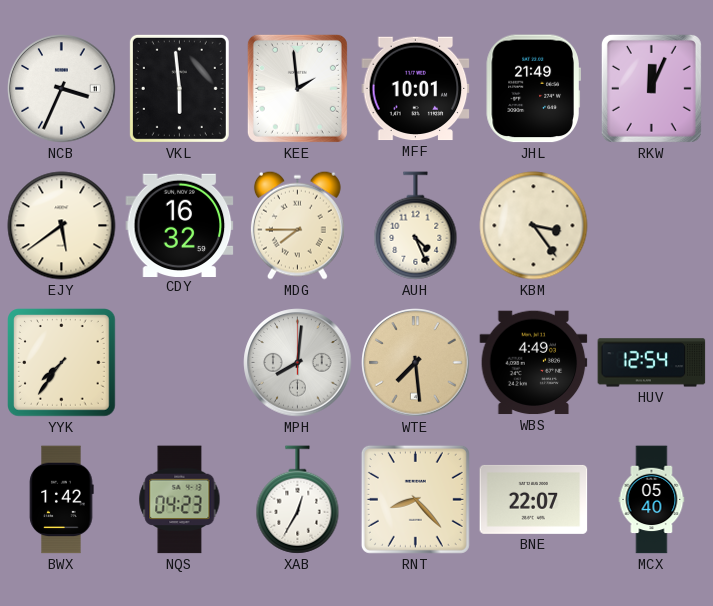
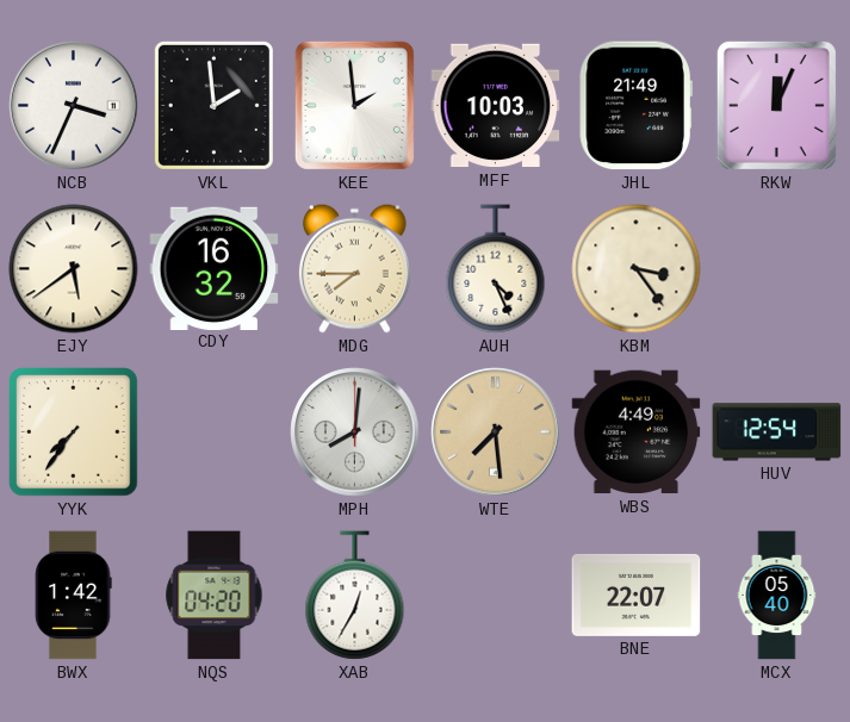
VKL: 5:59 -> 1:59
MFF: 10:01 -> 10:03
NQS: 04:23 -> 04:20
RNT: 8:23 -> none
